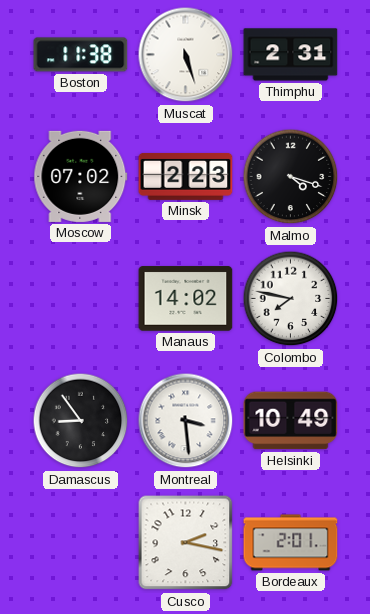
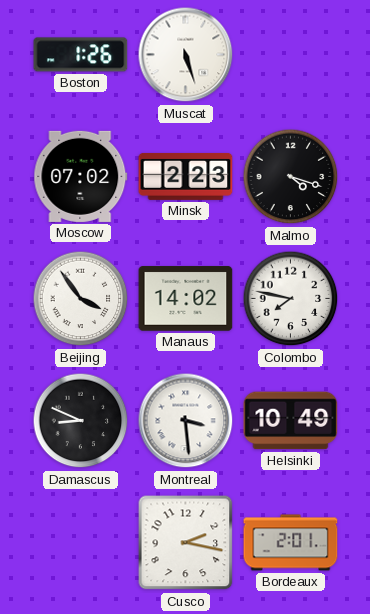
Boston: 11:38 -> 1:26
Thimphu: 2:31 -> none
Beijing: none -> 3:54
Damascus: 8:54 -> 8:49
